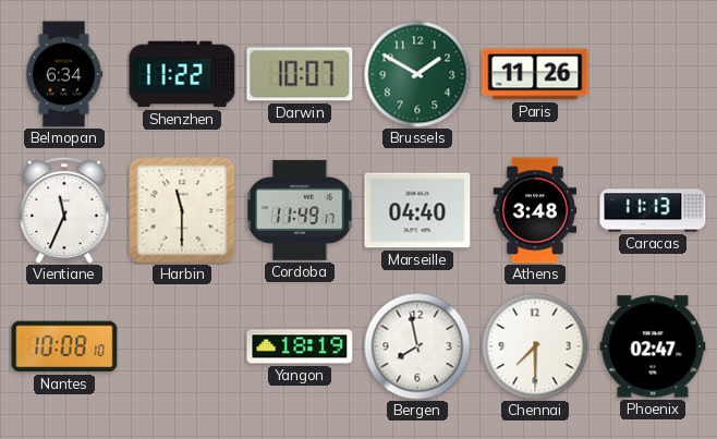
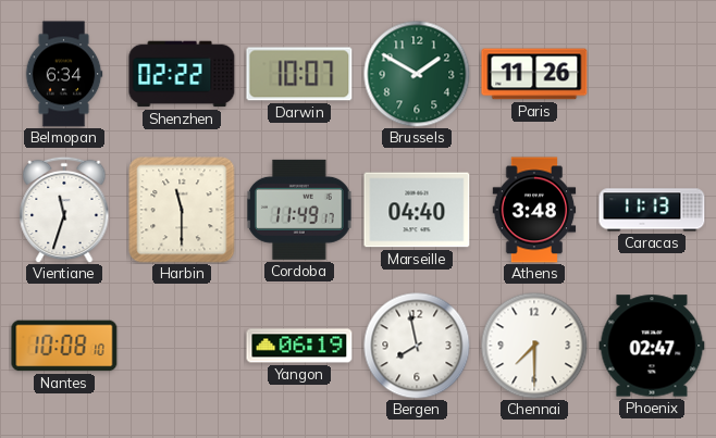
Shenzhen: 11:22 -> 02:22
Vientiane: 11:34 -> 11:33
Yangon: 18:19 -> 06:19
